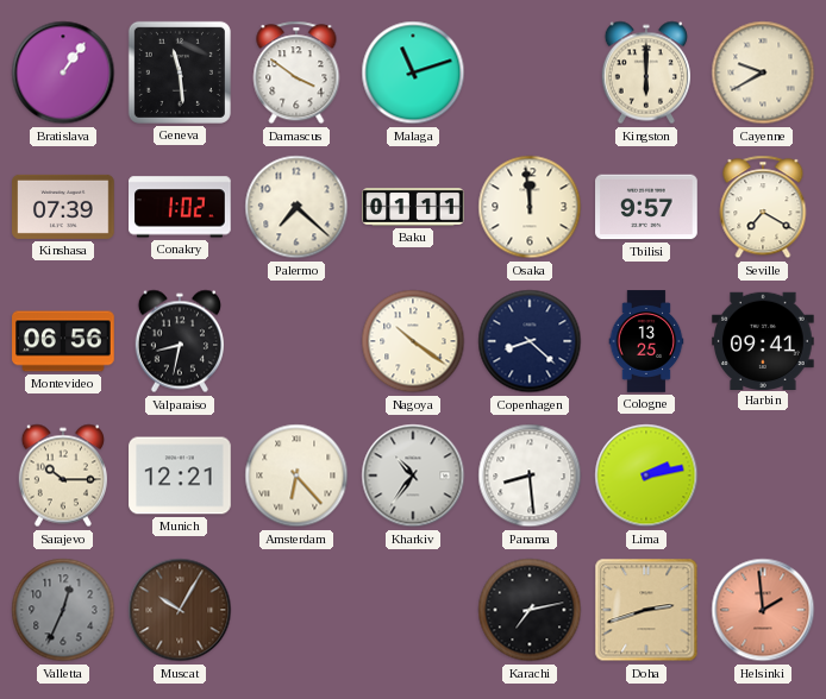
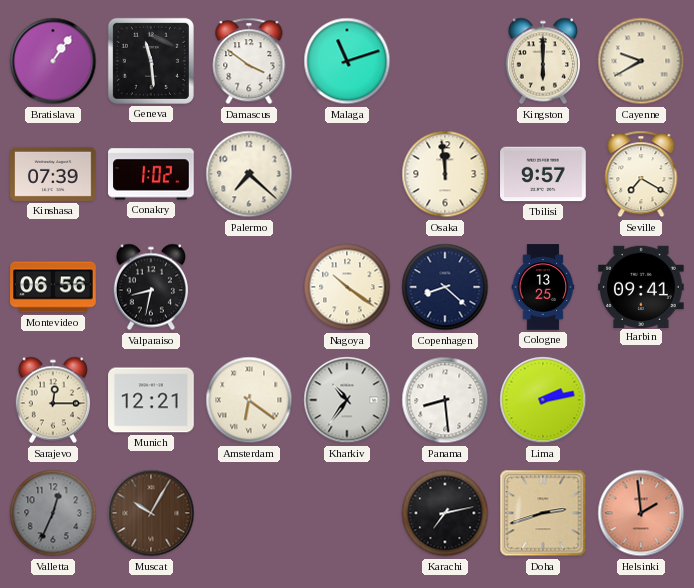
Baku: 01:11 -> none
Sarajevo: 10:15 -> 12:15
Amsterdam: 6:23 -> 6:21
